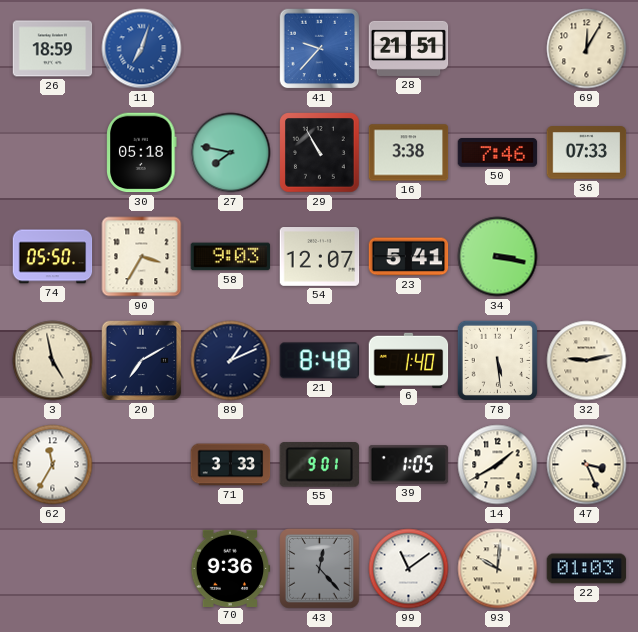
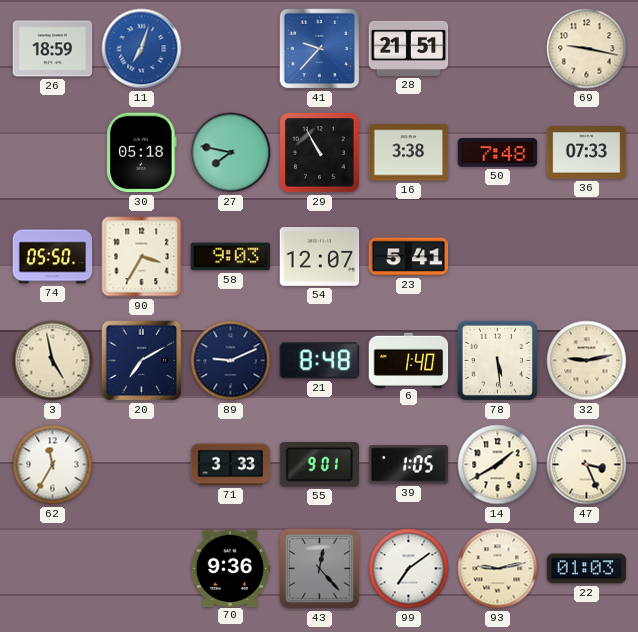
69: 12:05 -> 9:17
50: 7:46 -> 7:48
34: 3:17 -> none
89: 1:11 -> 9:11
99: 11:09 -> 7:09
93: 10:01 -> 9:13
